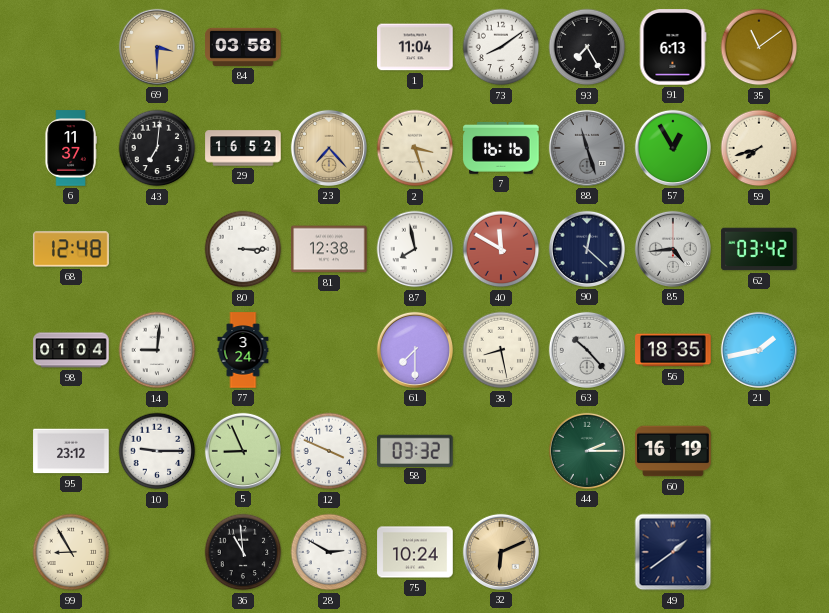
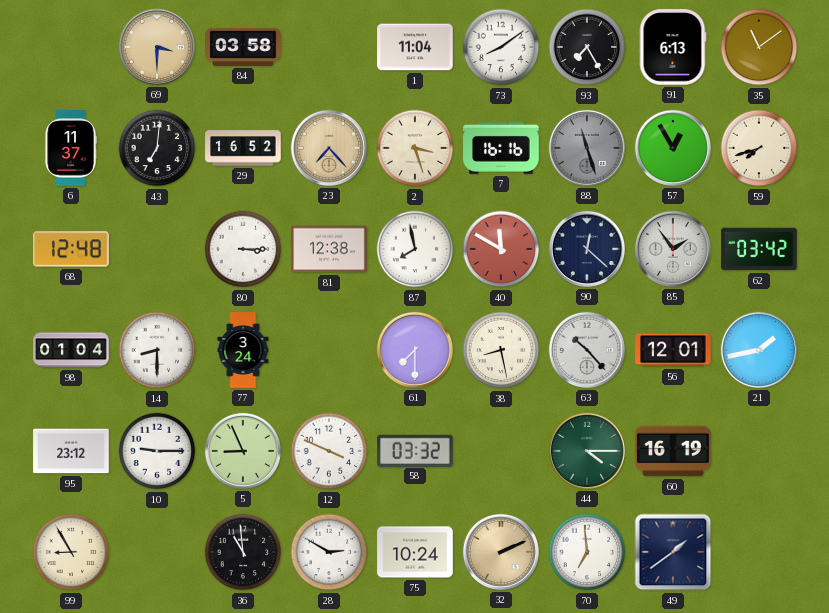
85: 4:44 -> 1:54
14: 9:01 -> 8:30
56: 18:35 -> 12:01
44: 2:15 -> 4:15
32: 6:11 -> 2:11
70: none -> 6:59
